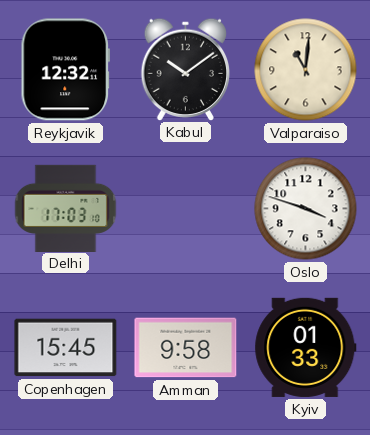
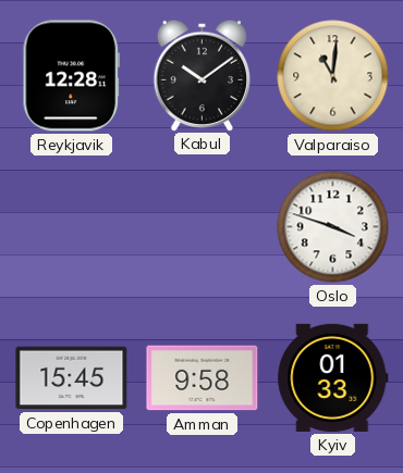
Reykjavik: 12:32 -> 12:28
Delhi: 17:03 -> none
